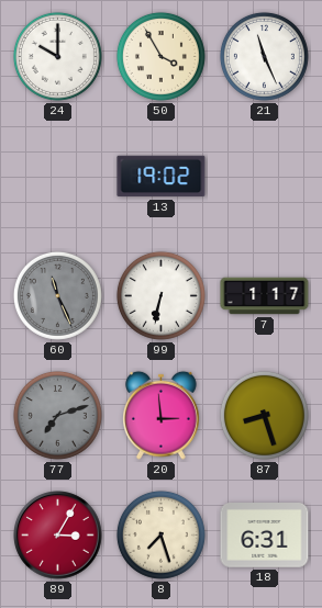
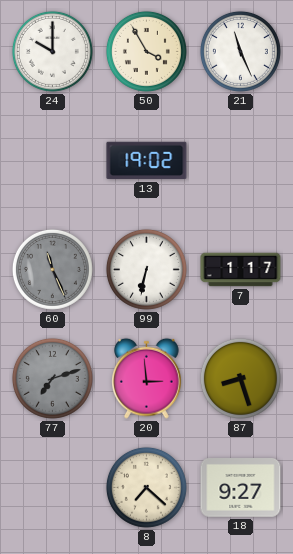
89: 3:05 -> none
8: 7:27 -> 7:22
18: 6:31 -> 9:27
